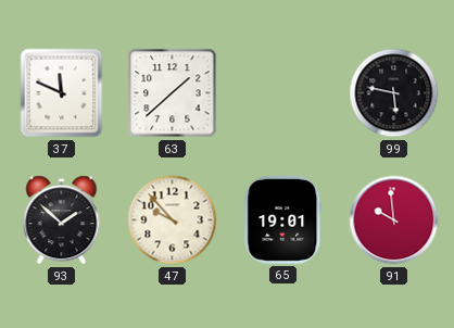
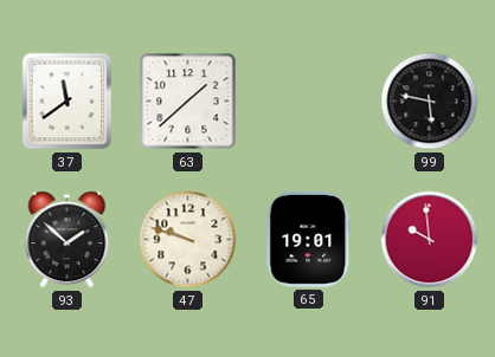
37: 11:49 -> 11:39
47: 9:53 -> 9:48
